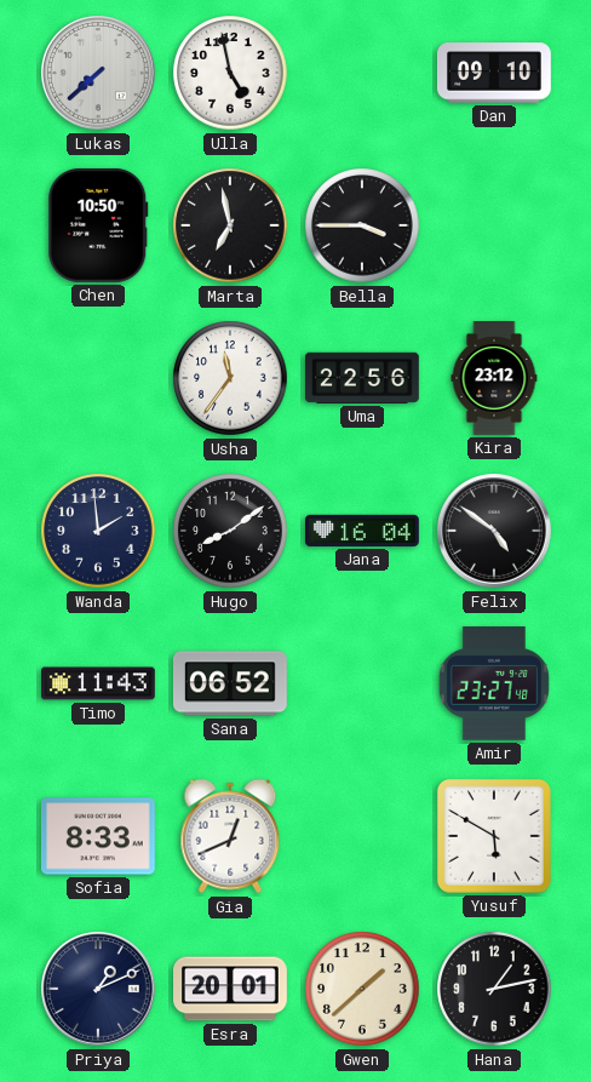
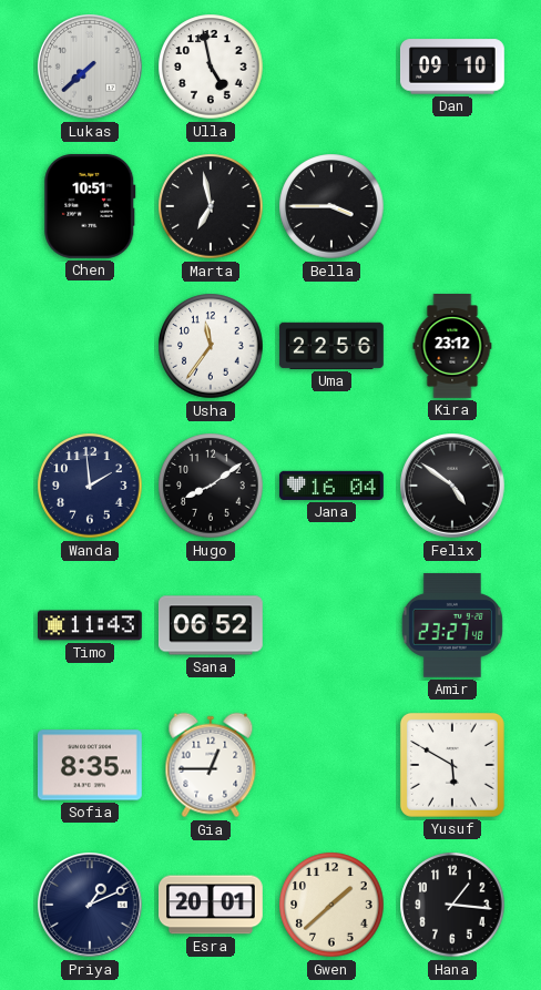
Chen: 10:50 -> 10:51
Sofia: 8:33 -> 8:35
Gia: 12:41 -> 12:45
Hana: 1:13 -> 1:16
